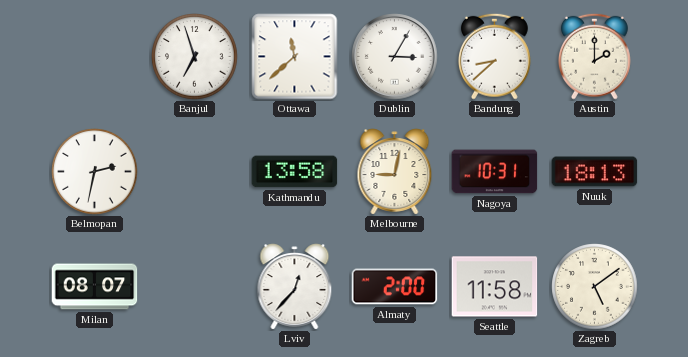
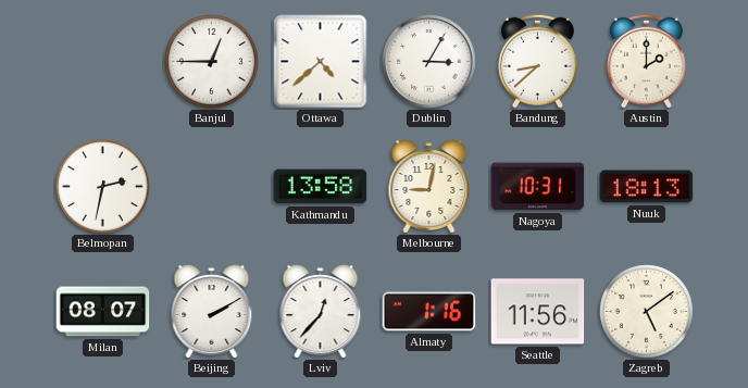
Banjul: 6:57 -> 12:45
Ottawa: 11:38 -> 4:38
Beijing: none -> 2:10
Almaty: 2:00 -> 1:16
Seattle: 11:58 -> 11:56
